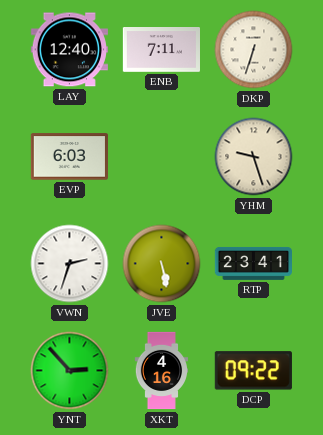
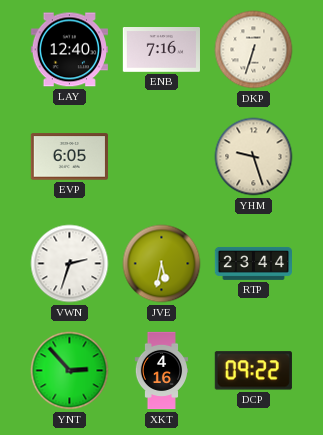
ENB: 7:11 -> 7:16
EVP: 6:03 -> 6:05
JVE: 5:28 -> 5:32
RTP: 23:41 -> 23:44
